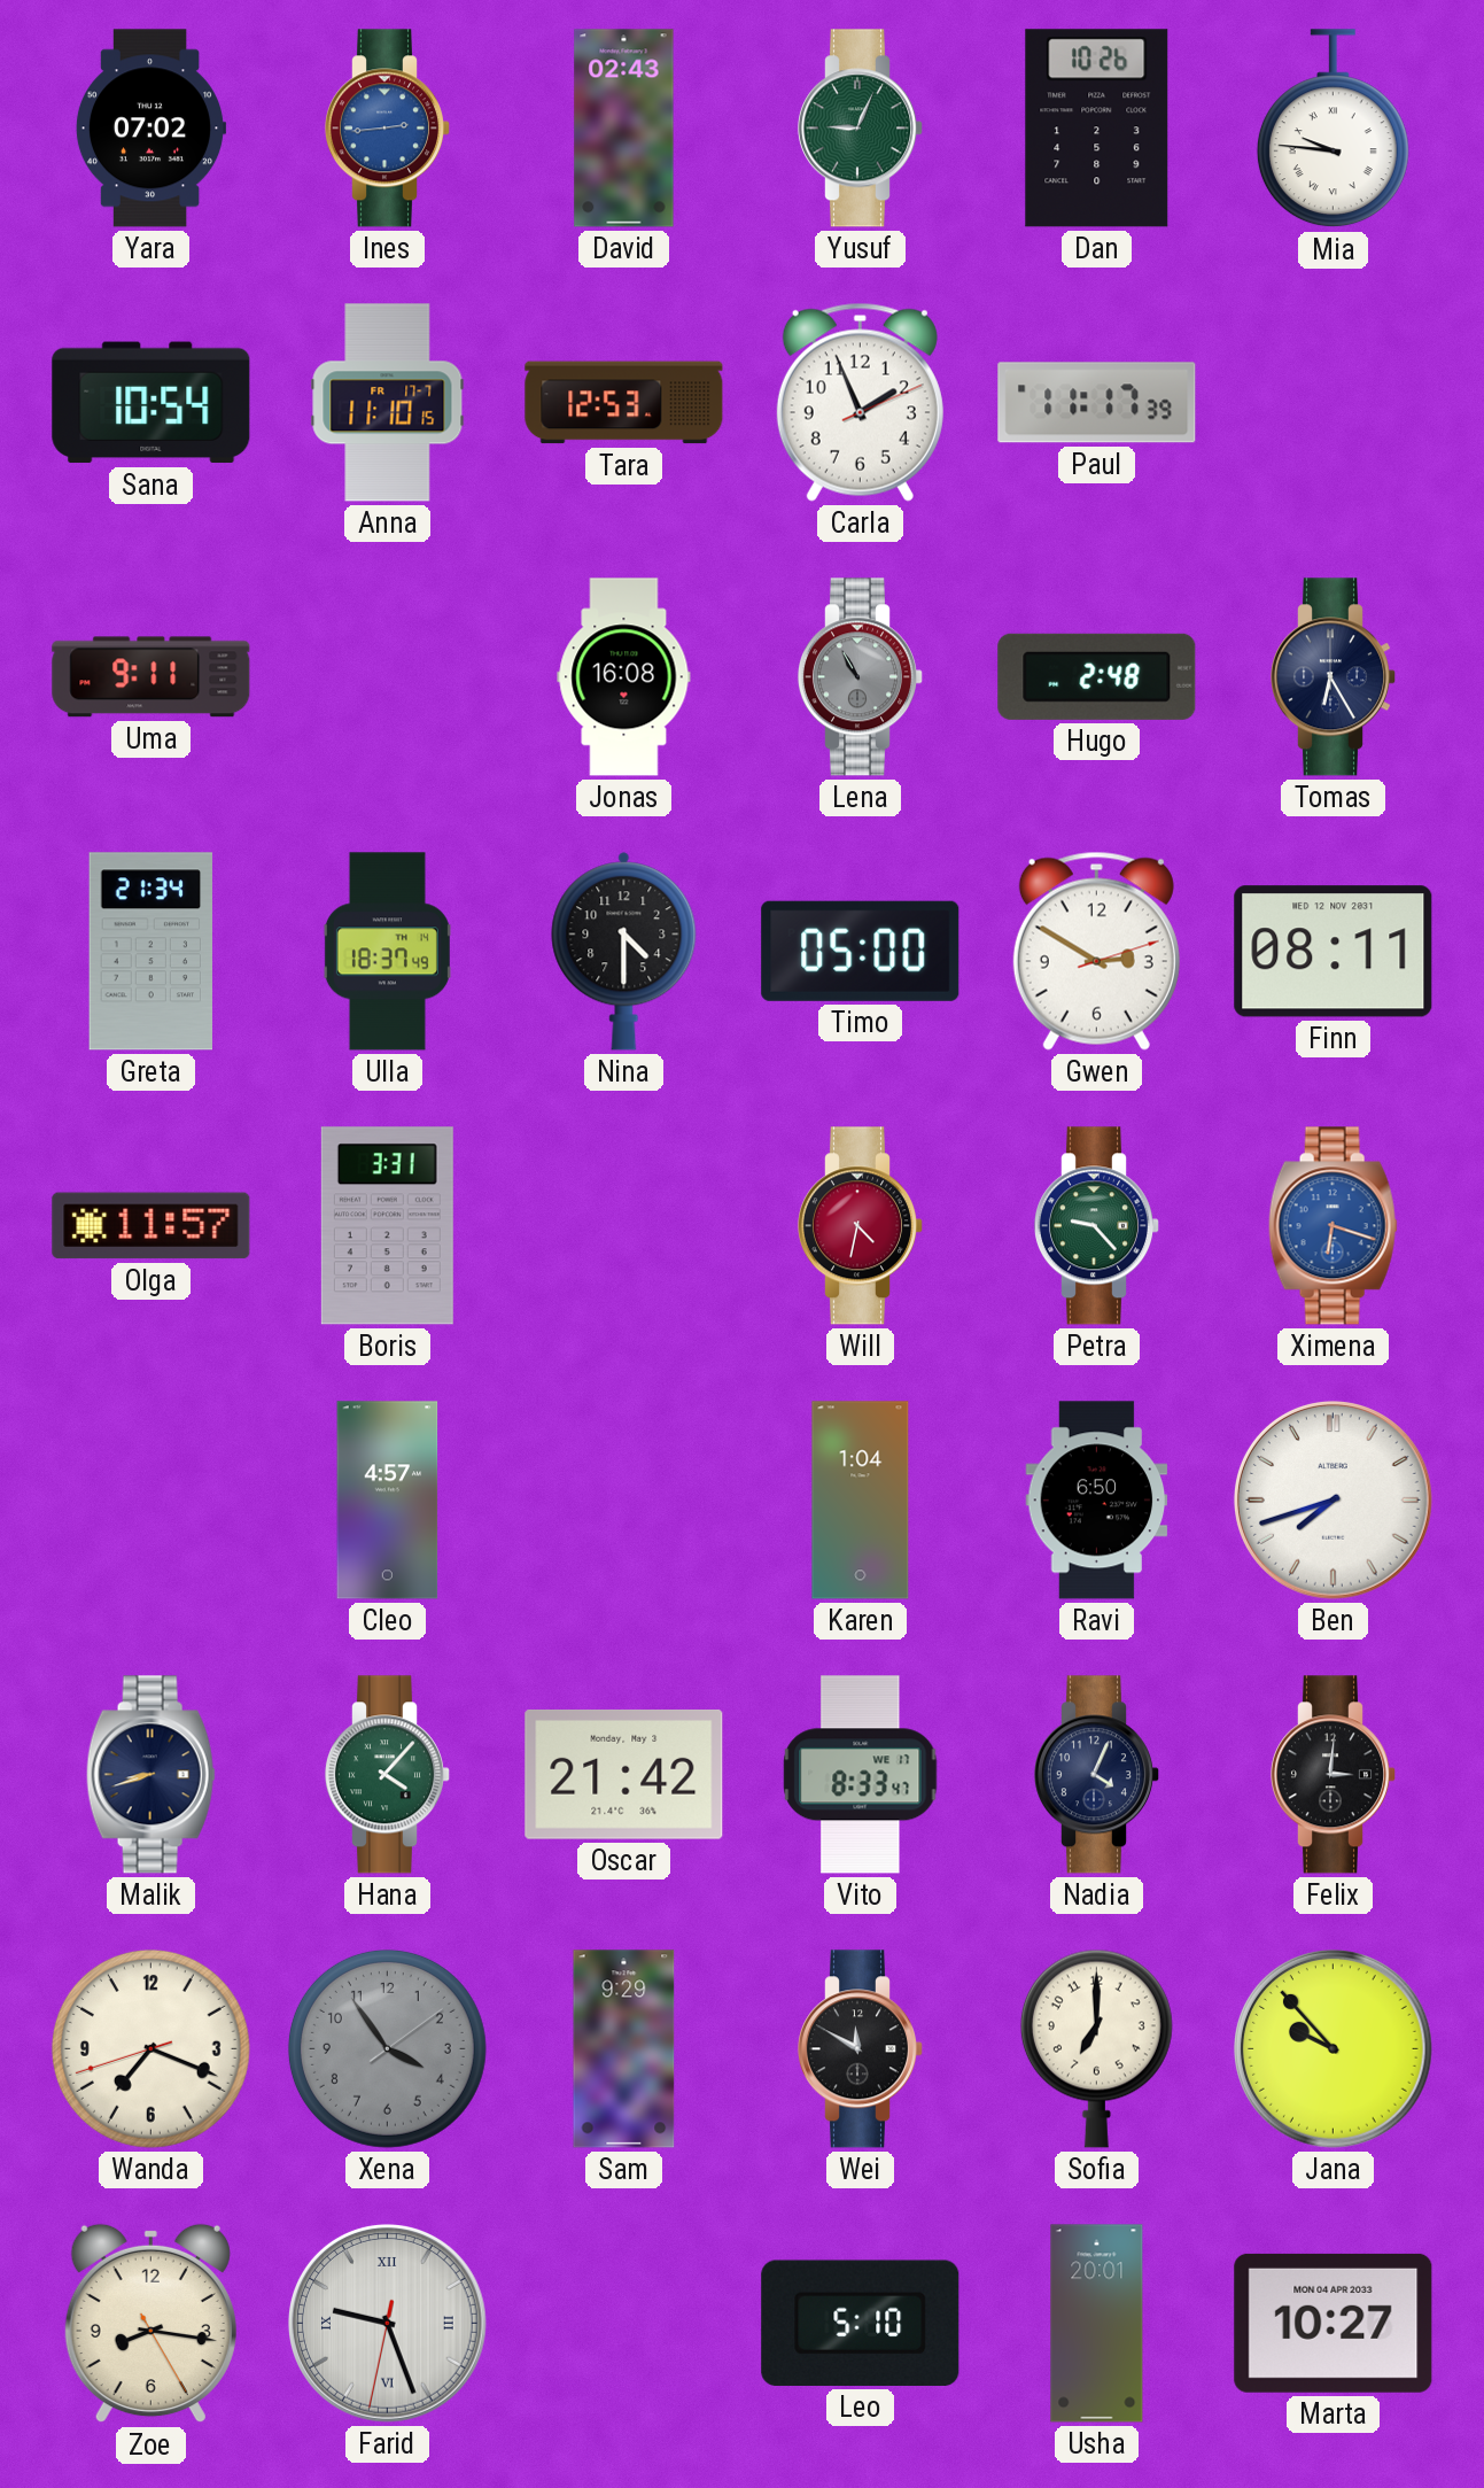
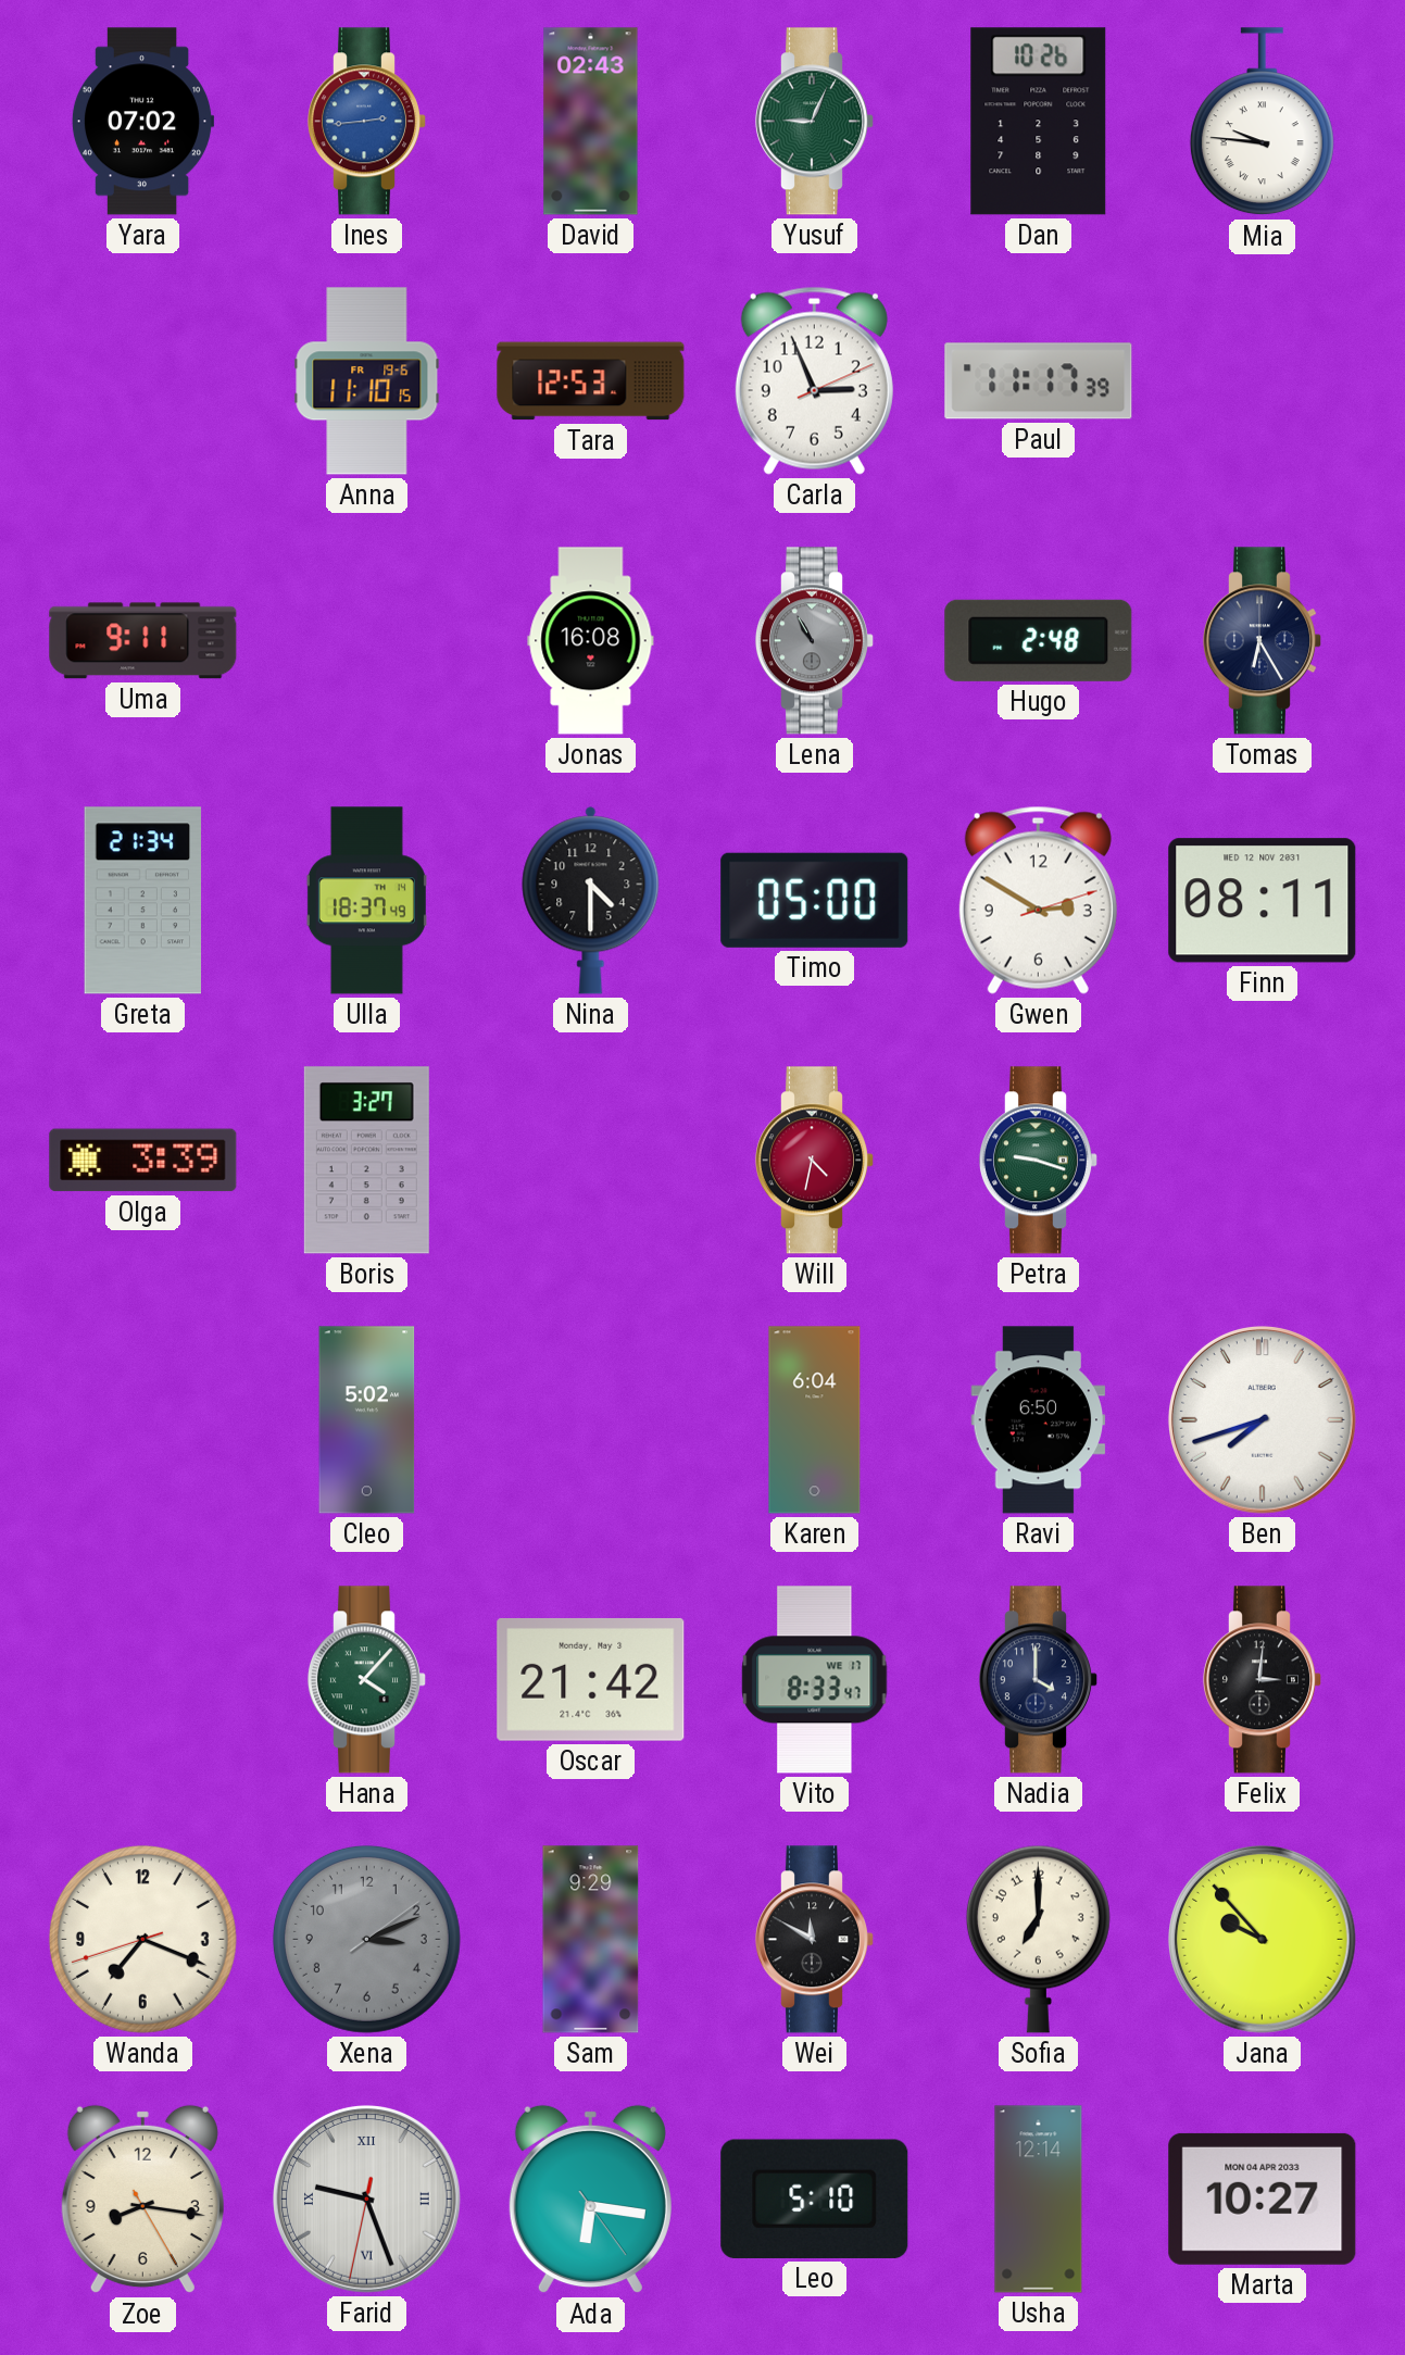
Sana: 10:54 -> none
Anna date: FR 17-7 -> FR 19-6
Carla: 1:56 -> 2:56
Olga: 11:57 -> 3:39
Boris: 3:31 -> 3:27
Petra: 9:23 -> 9:18
Ximena: 6:18 -> none
Cleo: 4:57 -> 5:02
Karen: 1:04 -> 6:04
Malik: 8:42 -> none
Nadia: 4:04 -> 4:00
Xena: 3:54 -> 3:11
Ada: none -> 6:16
Usha: 20:01 -> 12:14
